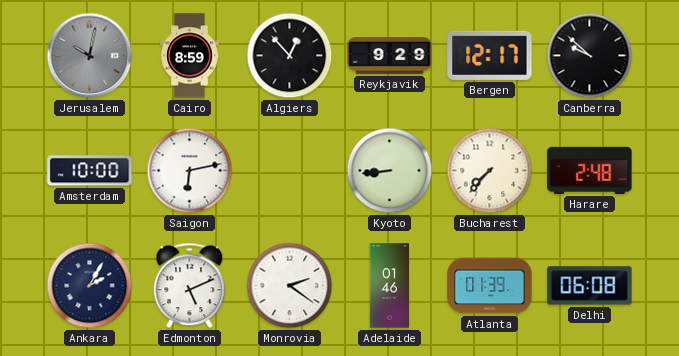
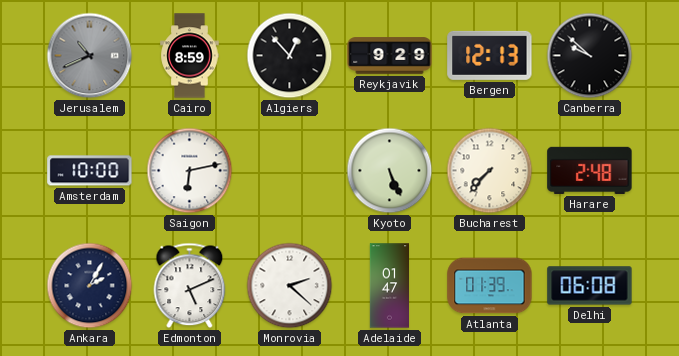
Jerusalem: 10:02 -> 10:41
Bergen: 12:17 -> 12:13
Kyoto: 8:44 -> 5:26
Monrovia: 2:21 -> 2:22
Adelaide: 01:46 -> 01:47
